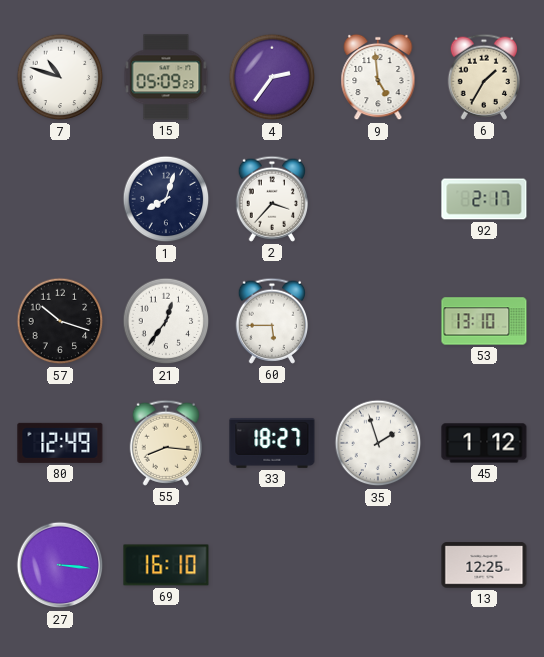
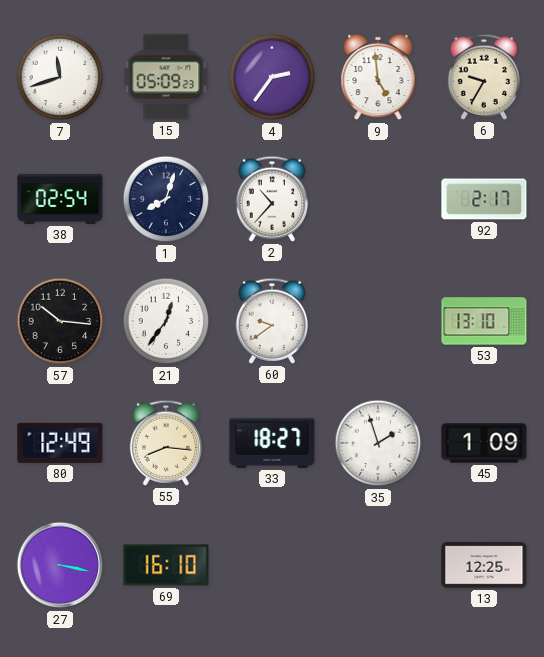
7: 10:48 -> 11:42
6: 1:35 -> 9:35
38: none -> 02:54
2: 3:37 -> 10:37
57: 10:18 -> 10:16
60: 5:45 -> 9:39
45: 1:12 -> 1:09
27: 3:16 -> 3:17
